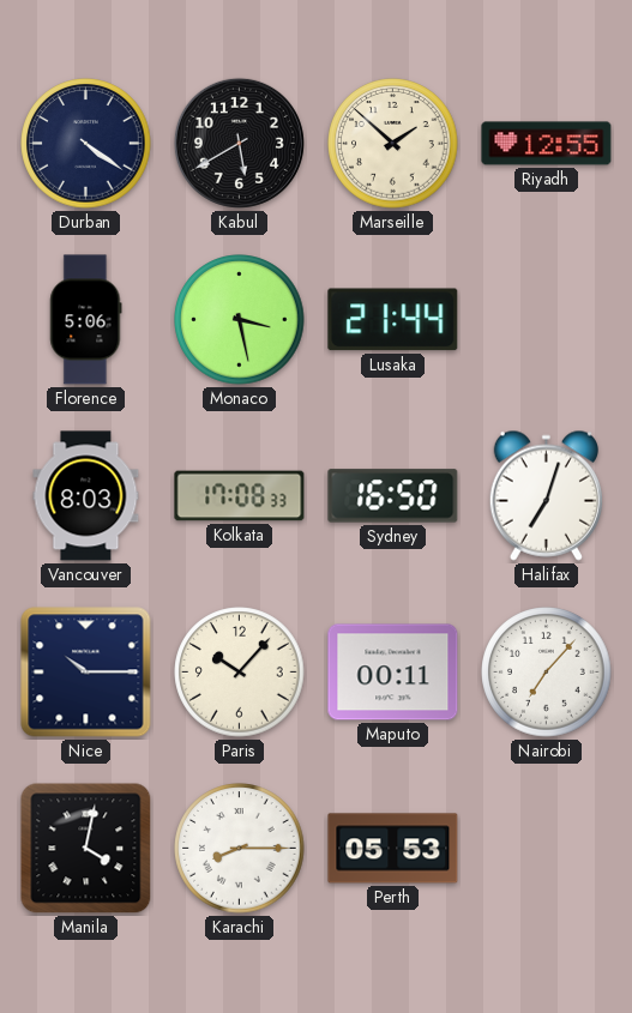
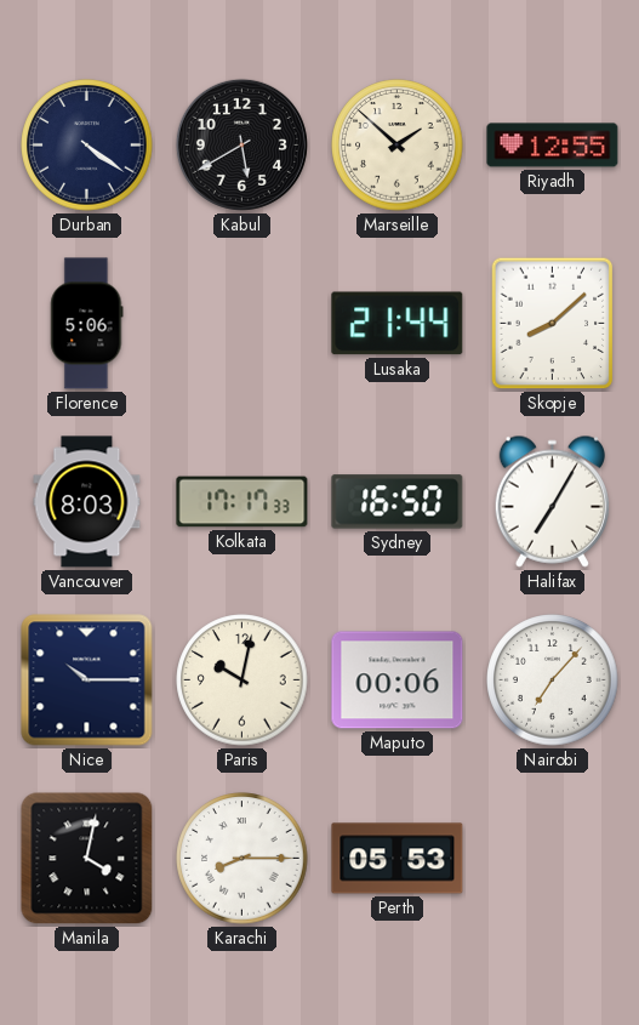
Monaco: 3:28 -> none
Skopje: none -> 8:08
Kolkata: 17:08 -> 17:17
Halifax: 7:03 -> 7:05
Paris: 10:07 -> 10:02
Maputo: 00:11 -> 00:06
